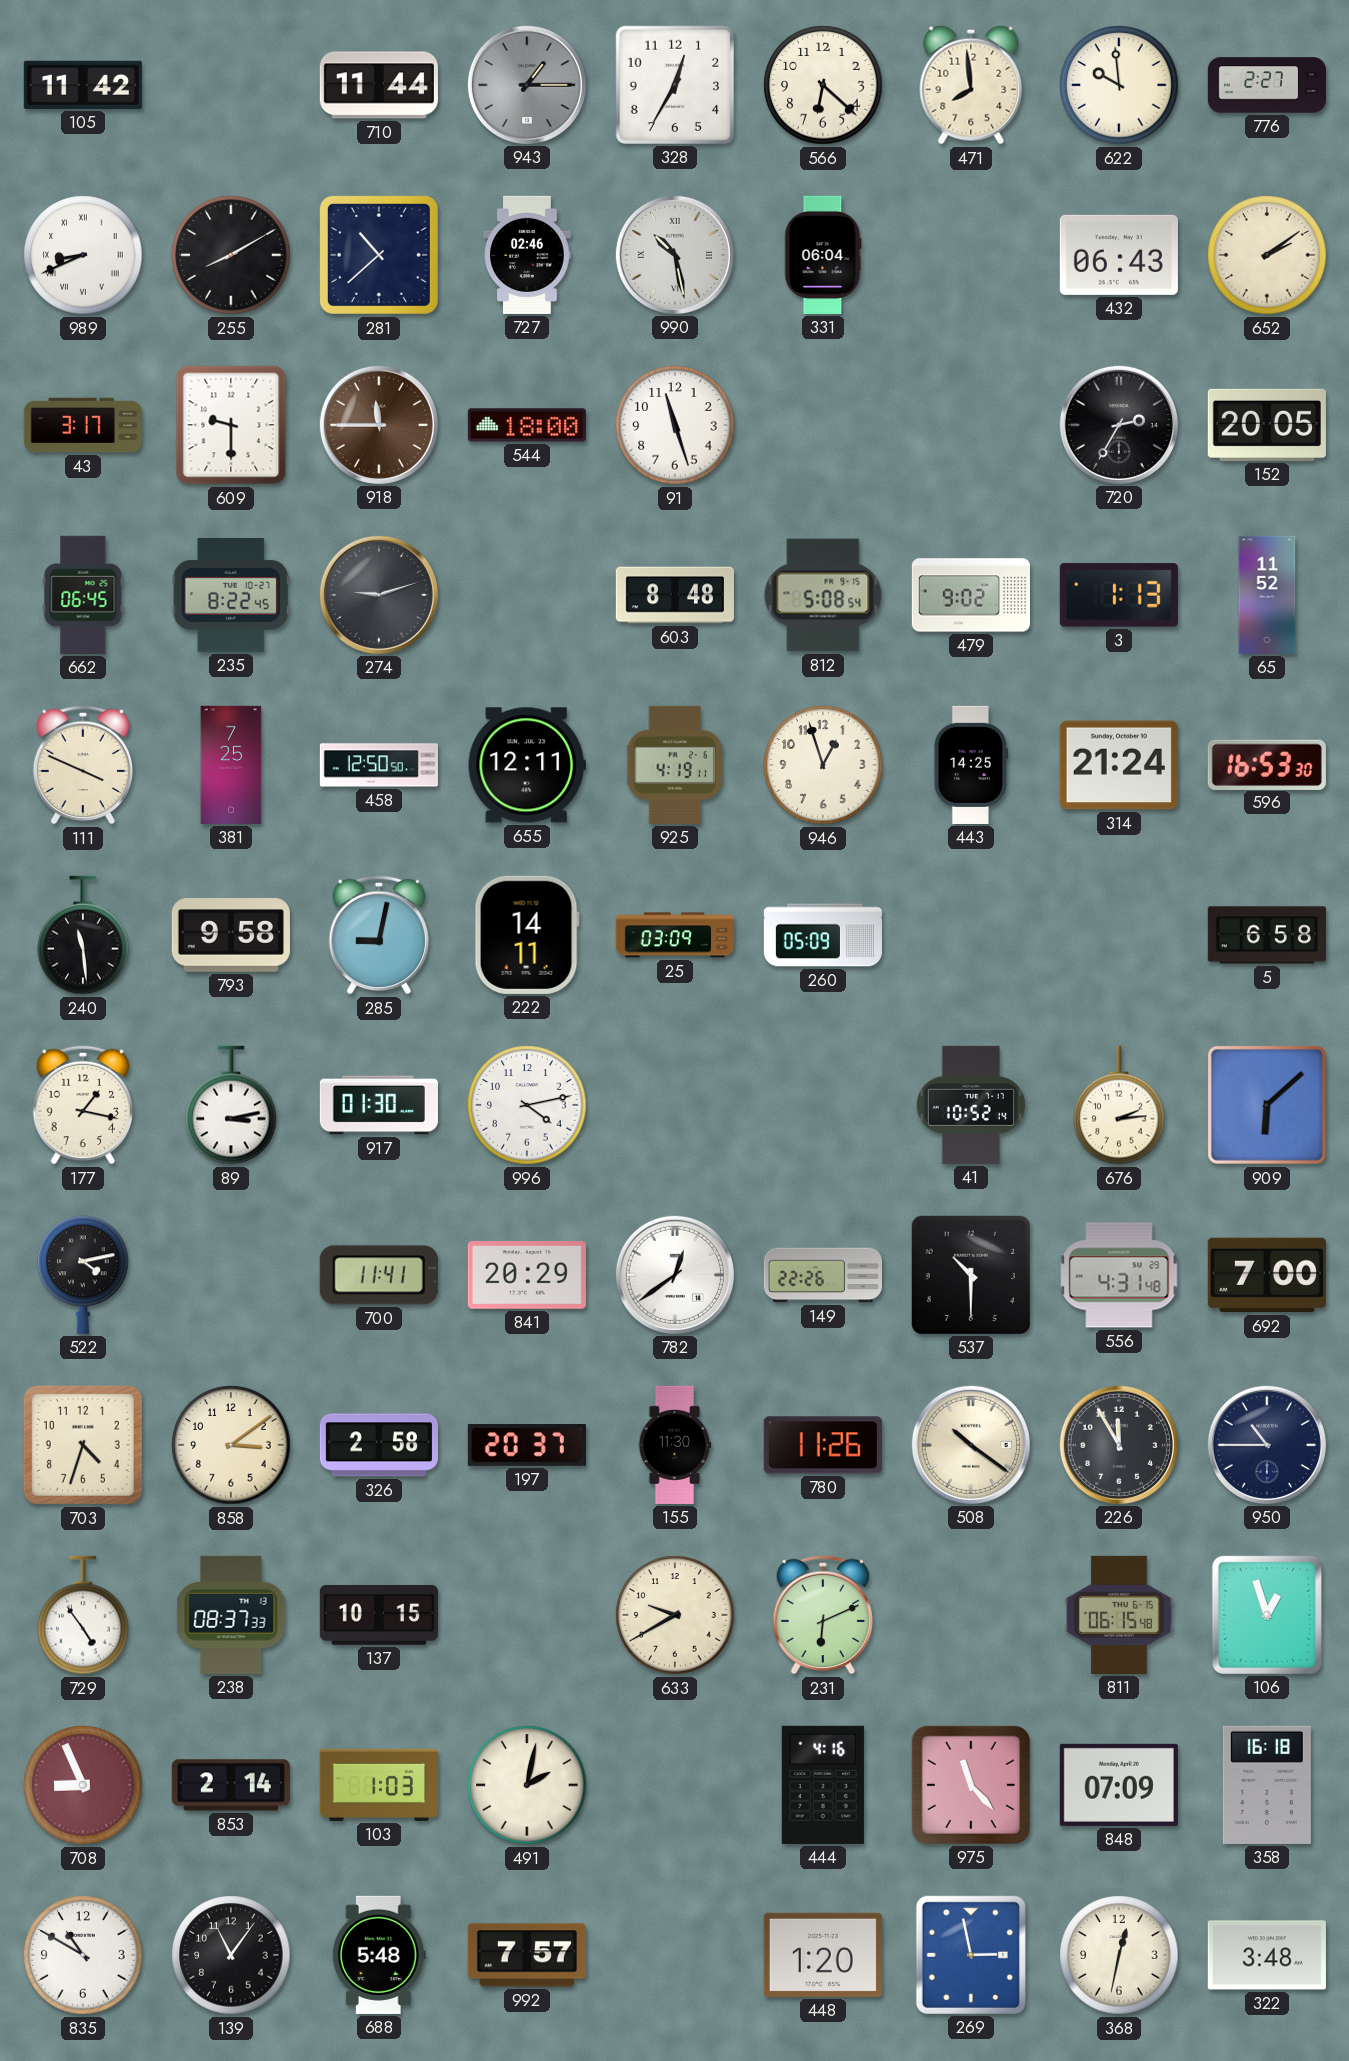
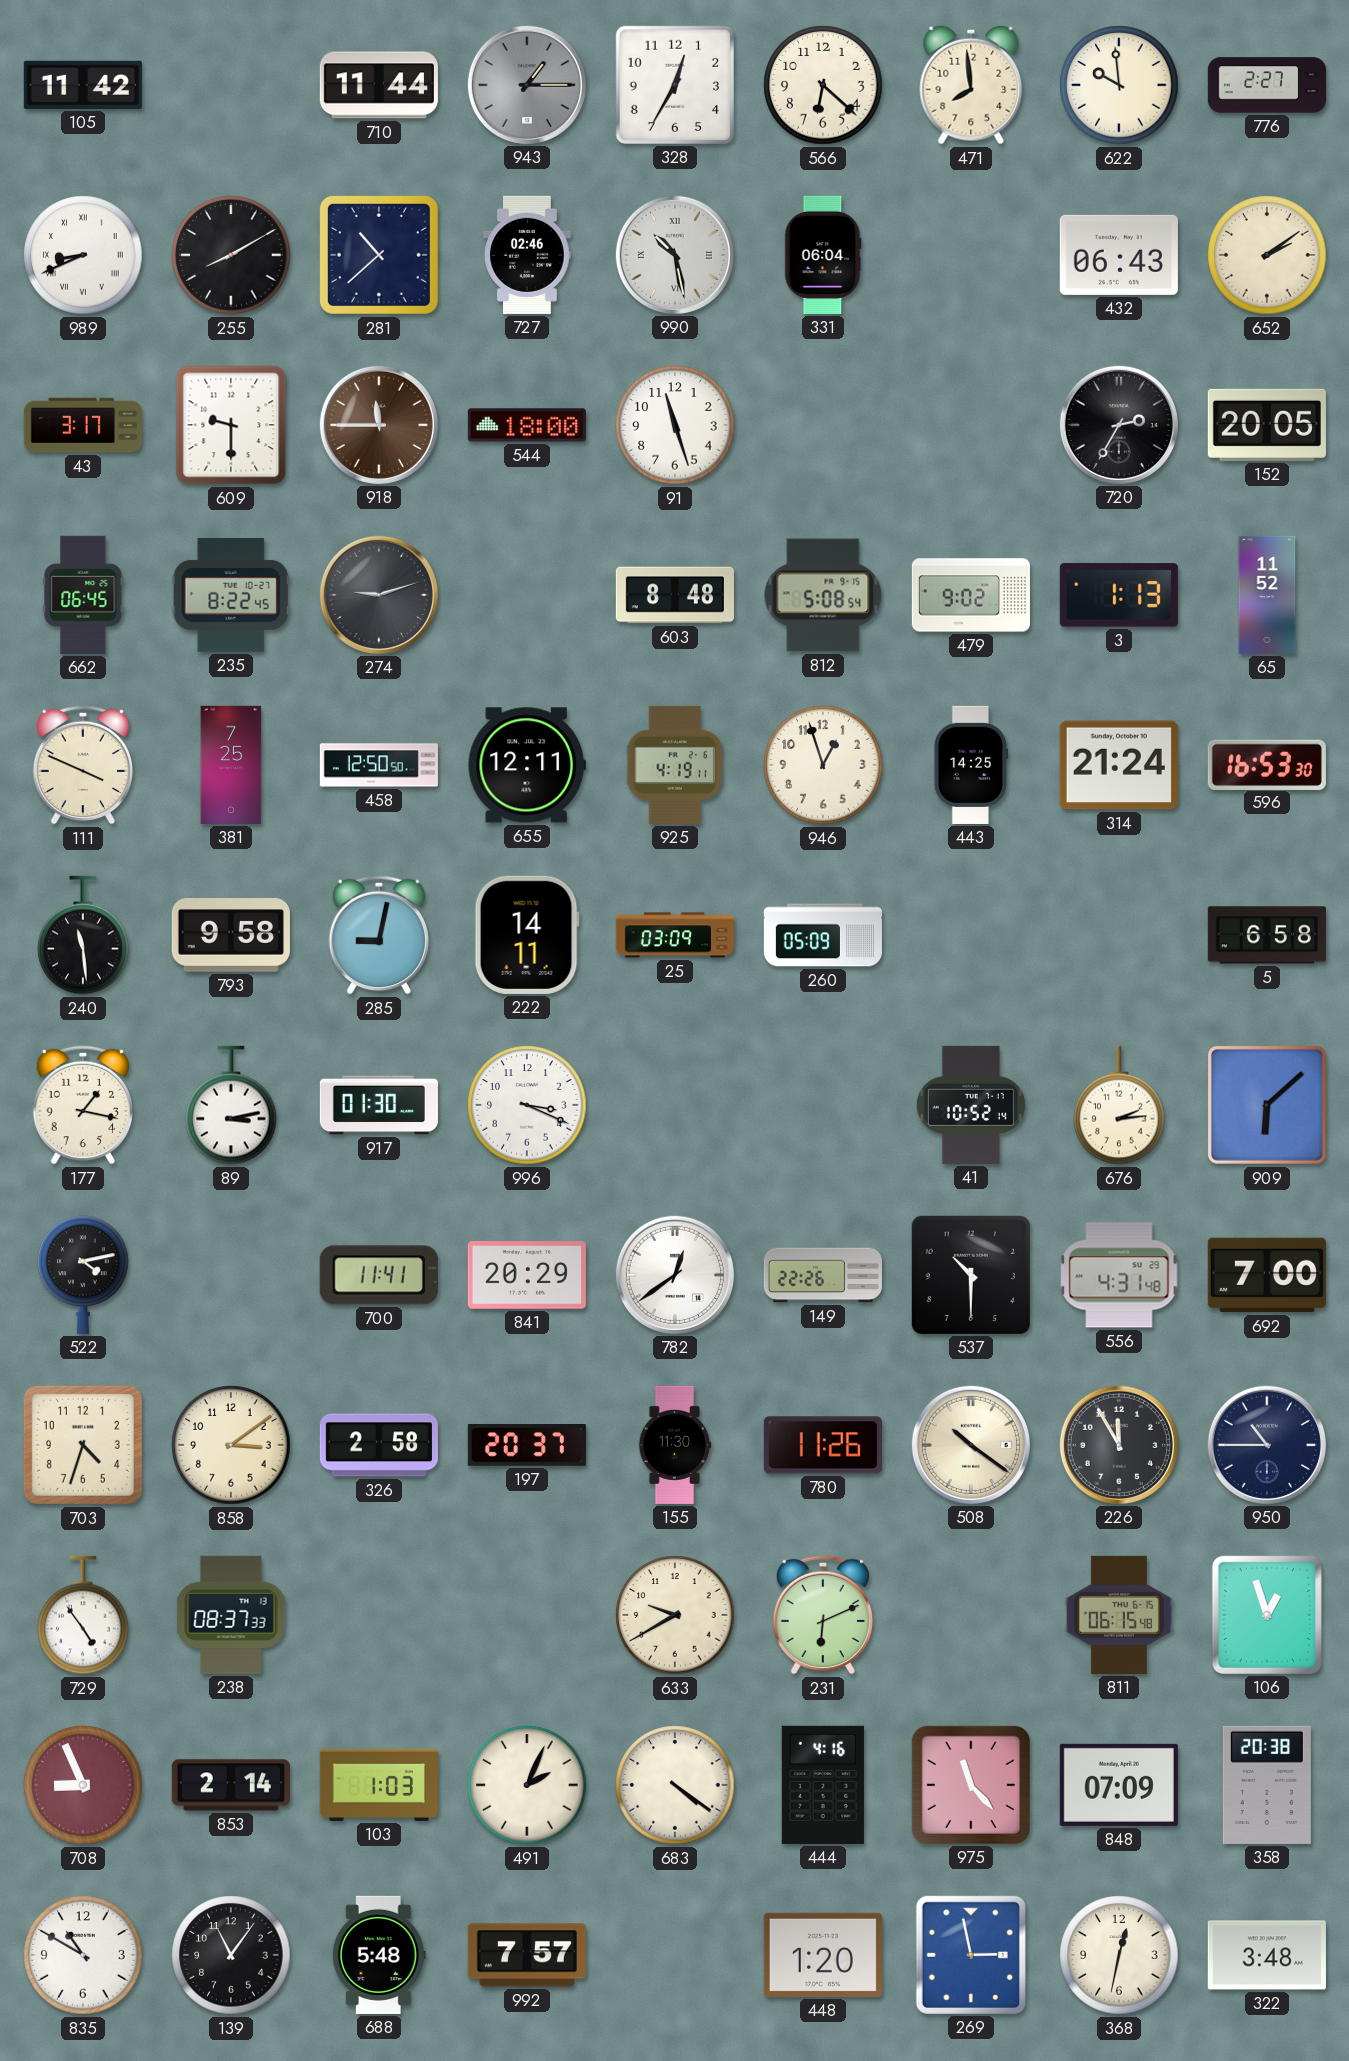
996: 4:13 -> 3:19
137: 10:15 -> none
491: 2:02 -> 2:04
683: none -> 4:21
358: 16:18 -> 20:38
